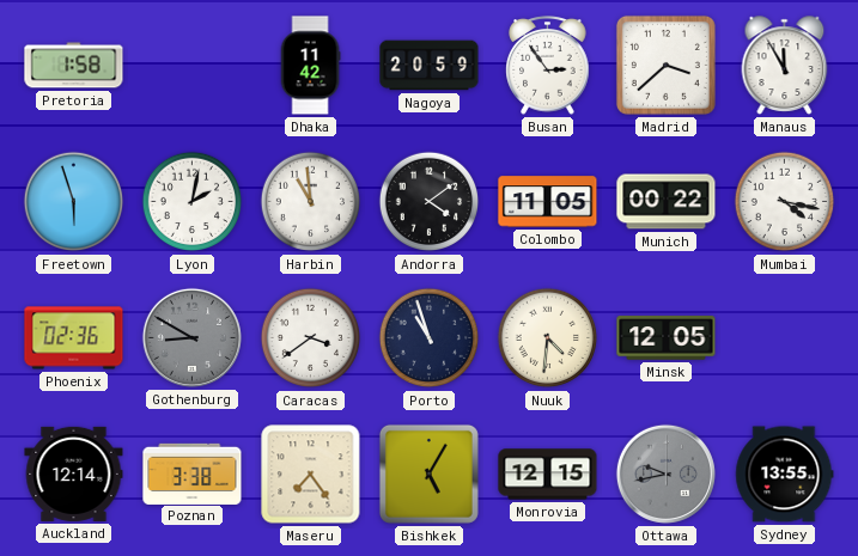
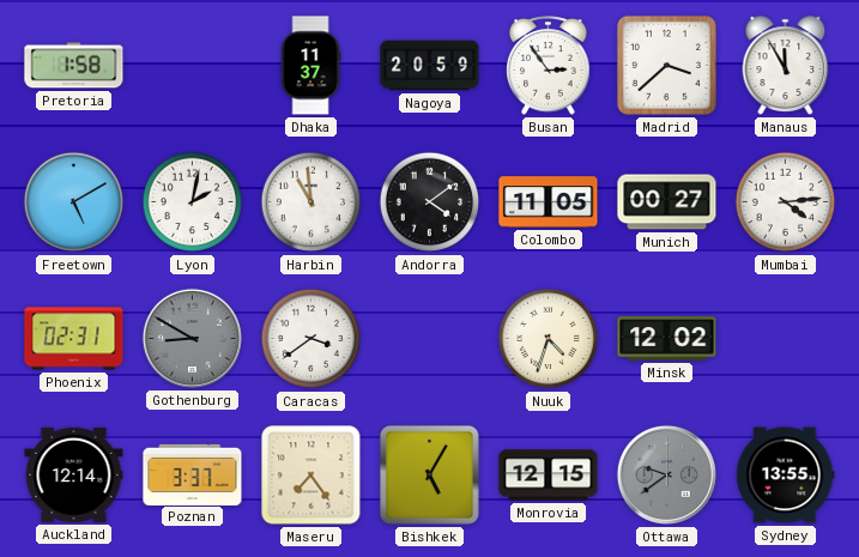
Dhaka: 11:42 -> 11:37
Freetown: 5:57 -> 5:10
Munich: 00:22 -> 00:27
Mumbai: 4:17 -> 4:14
Phoenix: 02:36 -> 02:31
Porto: 10:57 -> none
Nuuk: 4:31 -> 4:33
Minsk: 12:05 -> 12:02
Poznan: 3:38 -> 3:37
Ottawa: 9:43 -> 9:39
